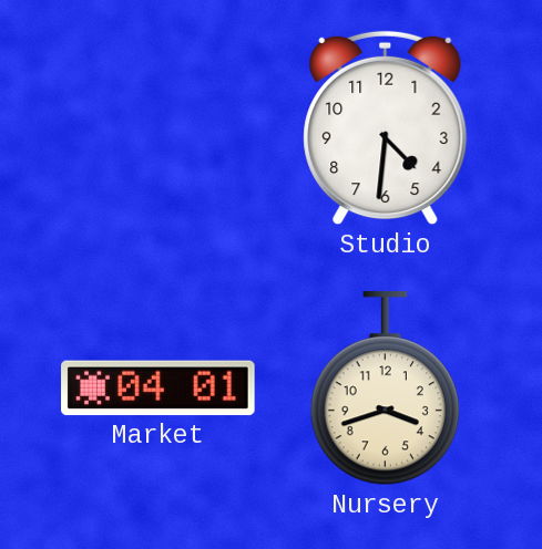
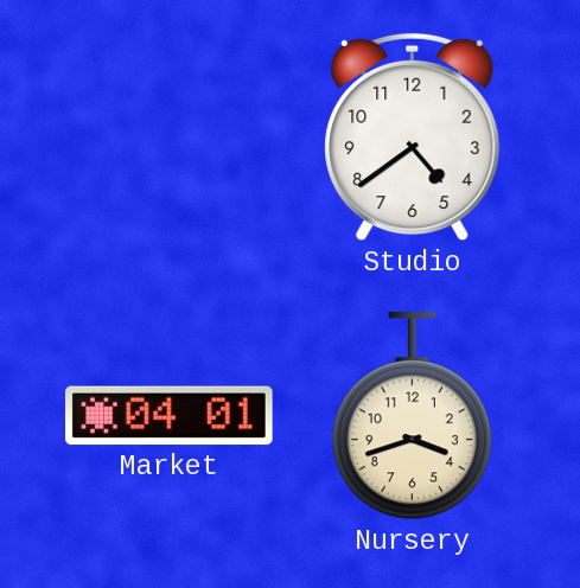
Studio: 4:31 -> 4:39
